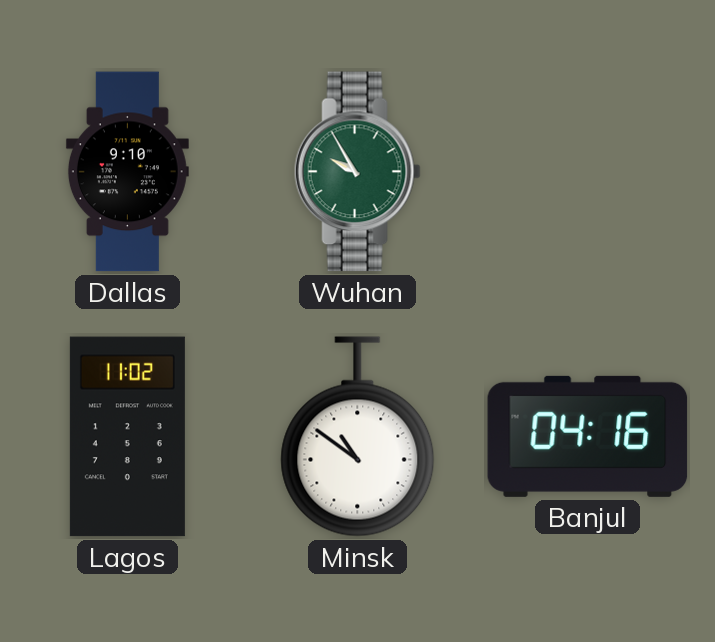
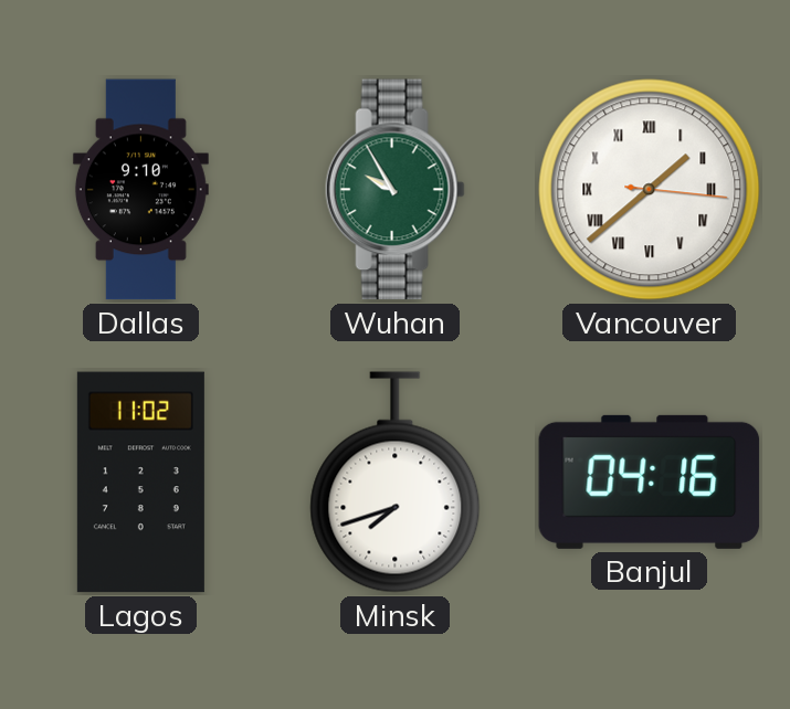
Vancouver: none -> 1:38
Minsk: 10:51 -> 7:42
